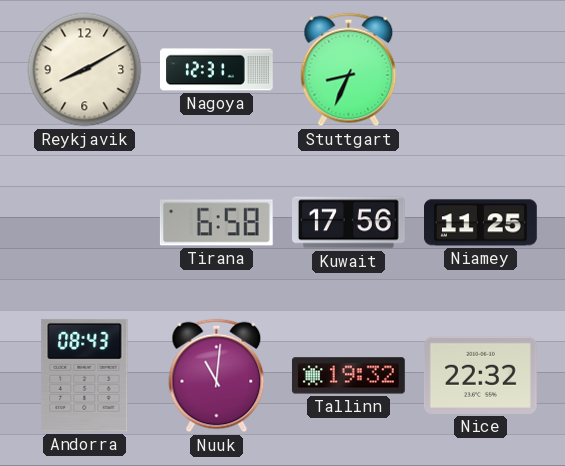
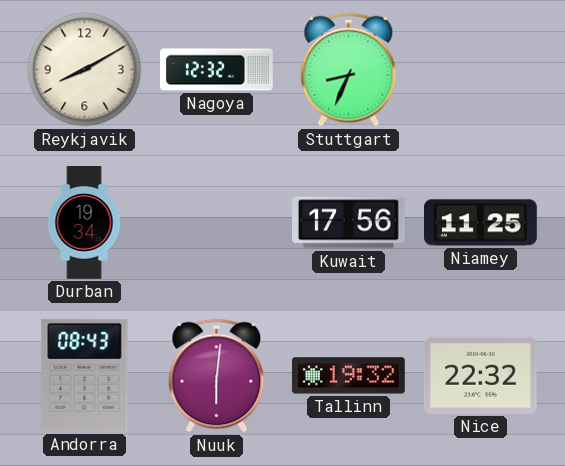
Nagoya: 12:31 -> 12:32
Durban: none -> 19:34
Tirana: 6:58 -> none
Nuuk: 11:01 -> 6:01
